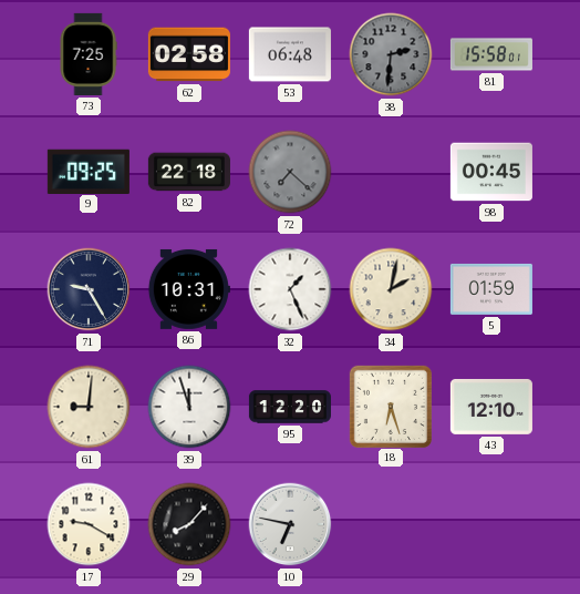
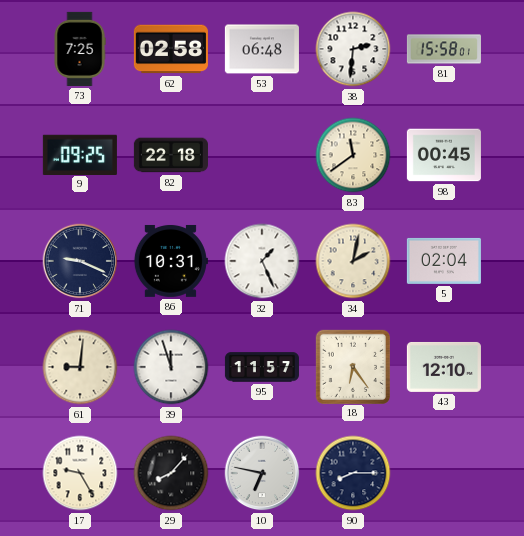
38 dial: grey -> white
72: 7:22 -> none
83: none -> 11:39
71: 9:25 -> 9:19
5: 01:59 -> 02:04
95: 12:20 -> 11:57
18: 6:27 -> 6:24
17: 9:20 -> 9:25
90: none -> 8:15
